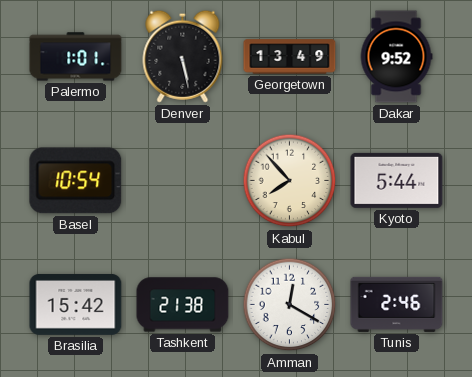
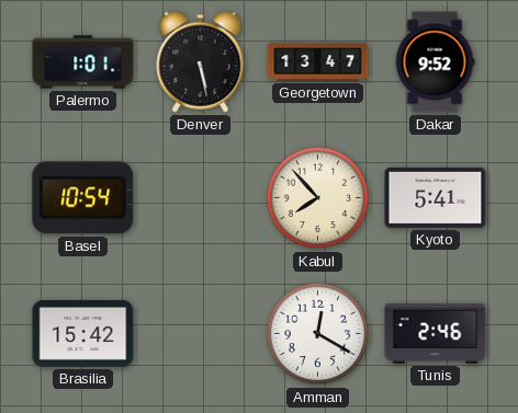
Georgetown: 13:49 -> 13:47
Kyoto: 5:44 -> 5:41
Tashkent: 21:38 -> none
